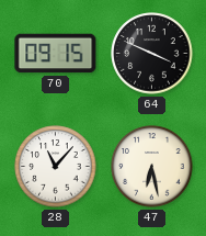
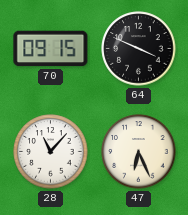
47: 6:28 -> 6:26
